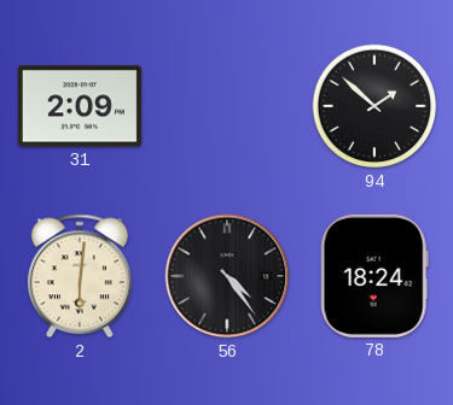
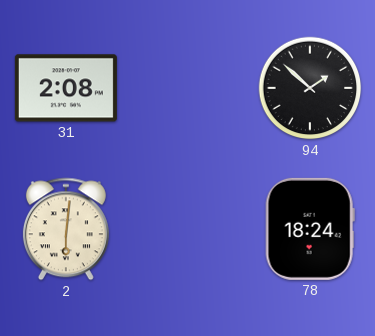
31: 2:09 -> 2:08
56: 4:24 -> none
